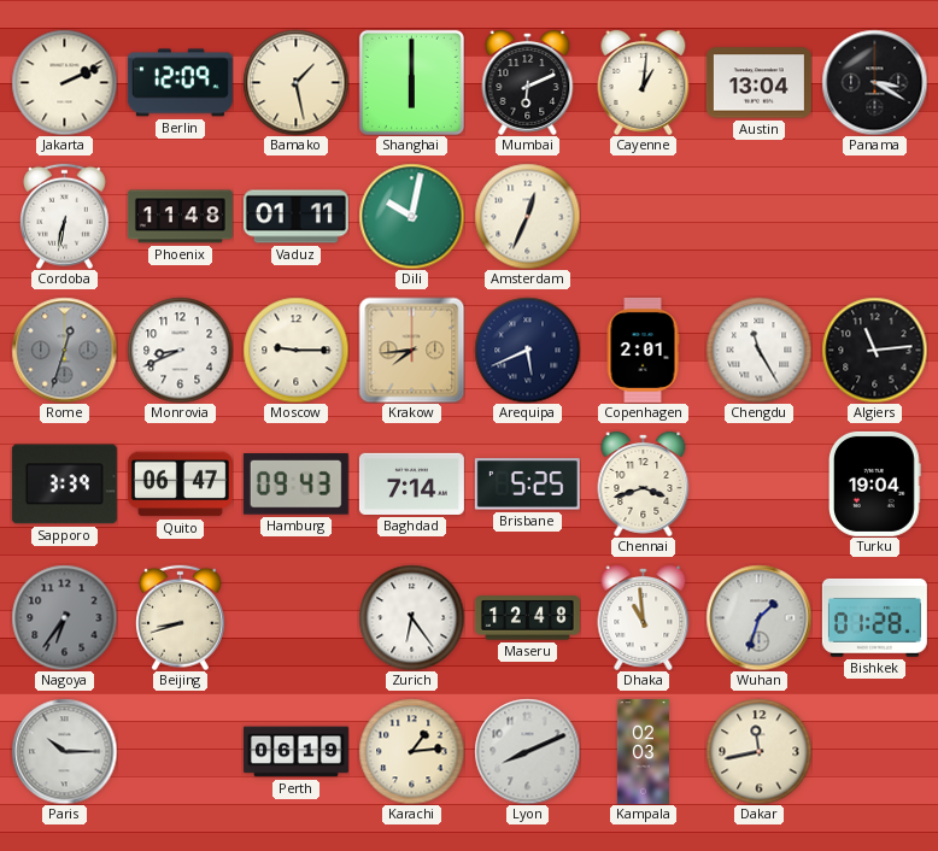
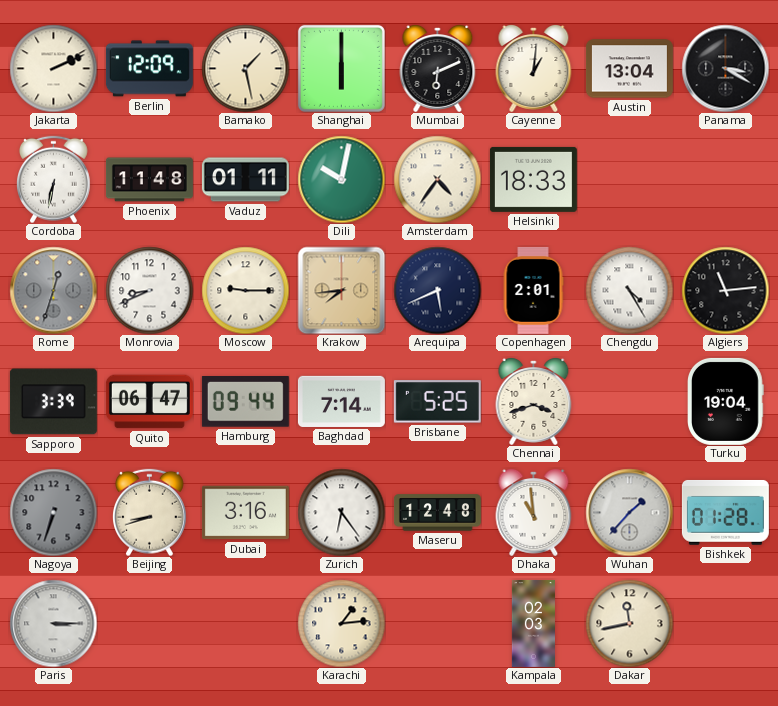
Amsterdam: 12:34 -> 4:36
Helsinki: none -> 18:33
Chengdu: 11:25 -> 4:25
Hamburg: 09:43 -> 09:44
Nagoya: 6:36 -> 6:33
Dubai: none -> 3:16
Wuhan: 1:33 -> 1:37
Paris: 10:15 -> 3:15
Perth: 06:19 -> none
Lyon: 8:11 -> none
